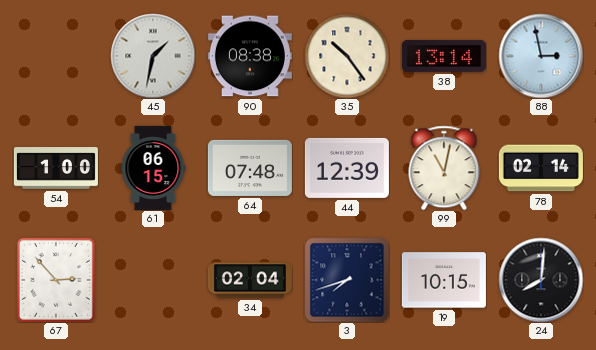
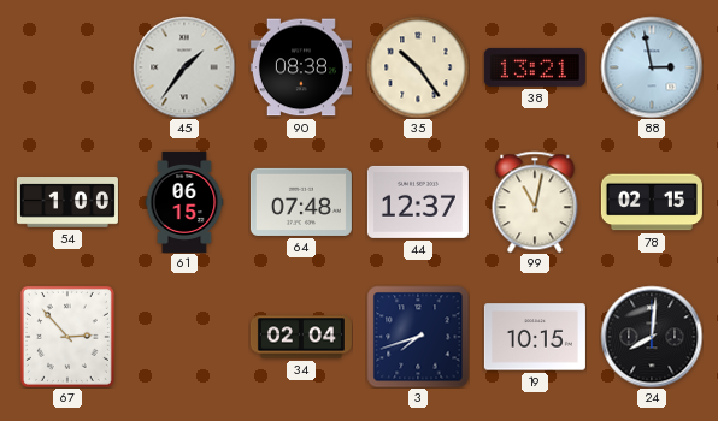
45: 1:32 -> 1:36
38: 13:14 -> 13:21
44: 12:39 -> 12:37
78: 02:14 -> 02:15
